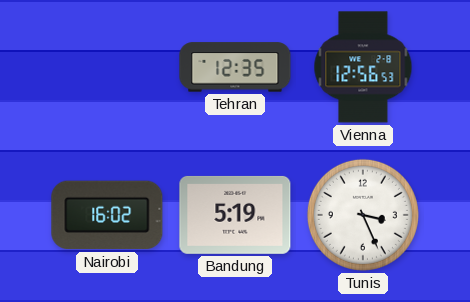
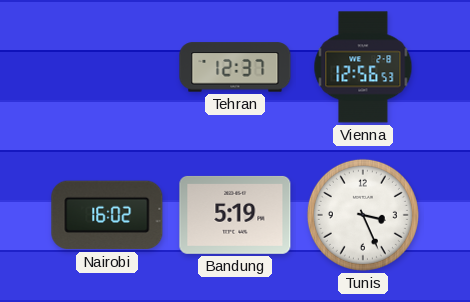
Tehran: 12:35 -> 12:37
